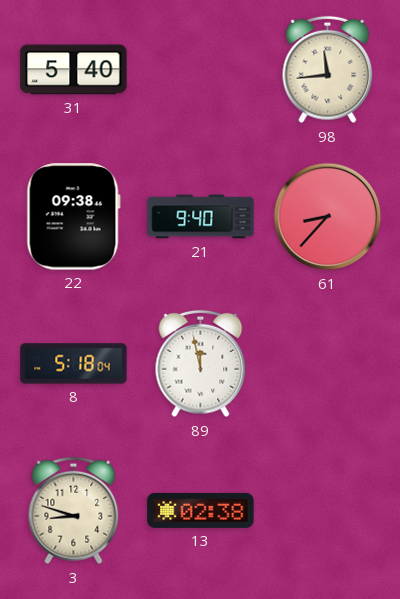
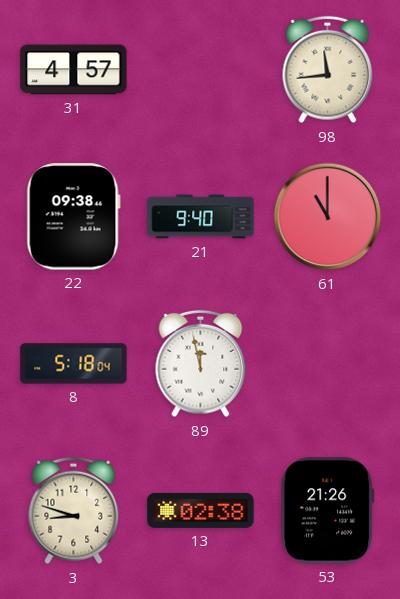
31: 5:40 -> 4:57
61: 8:37 -> 11:00
53: none -> 21:26
